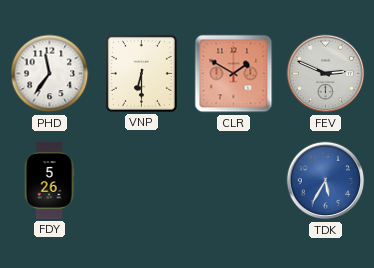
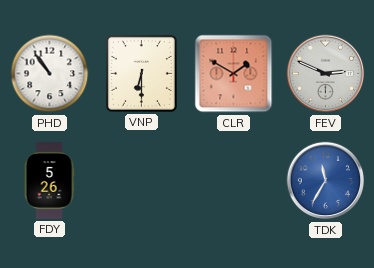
PHD: 11:36 -> 10:54
TDK: 5:35 -> 11:35
